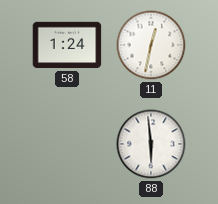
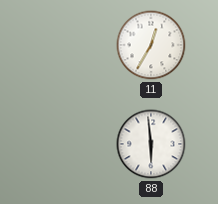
58: 1:24 -> none
11: 12:32 -> 12:35
